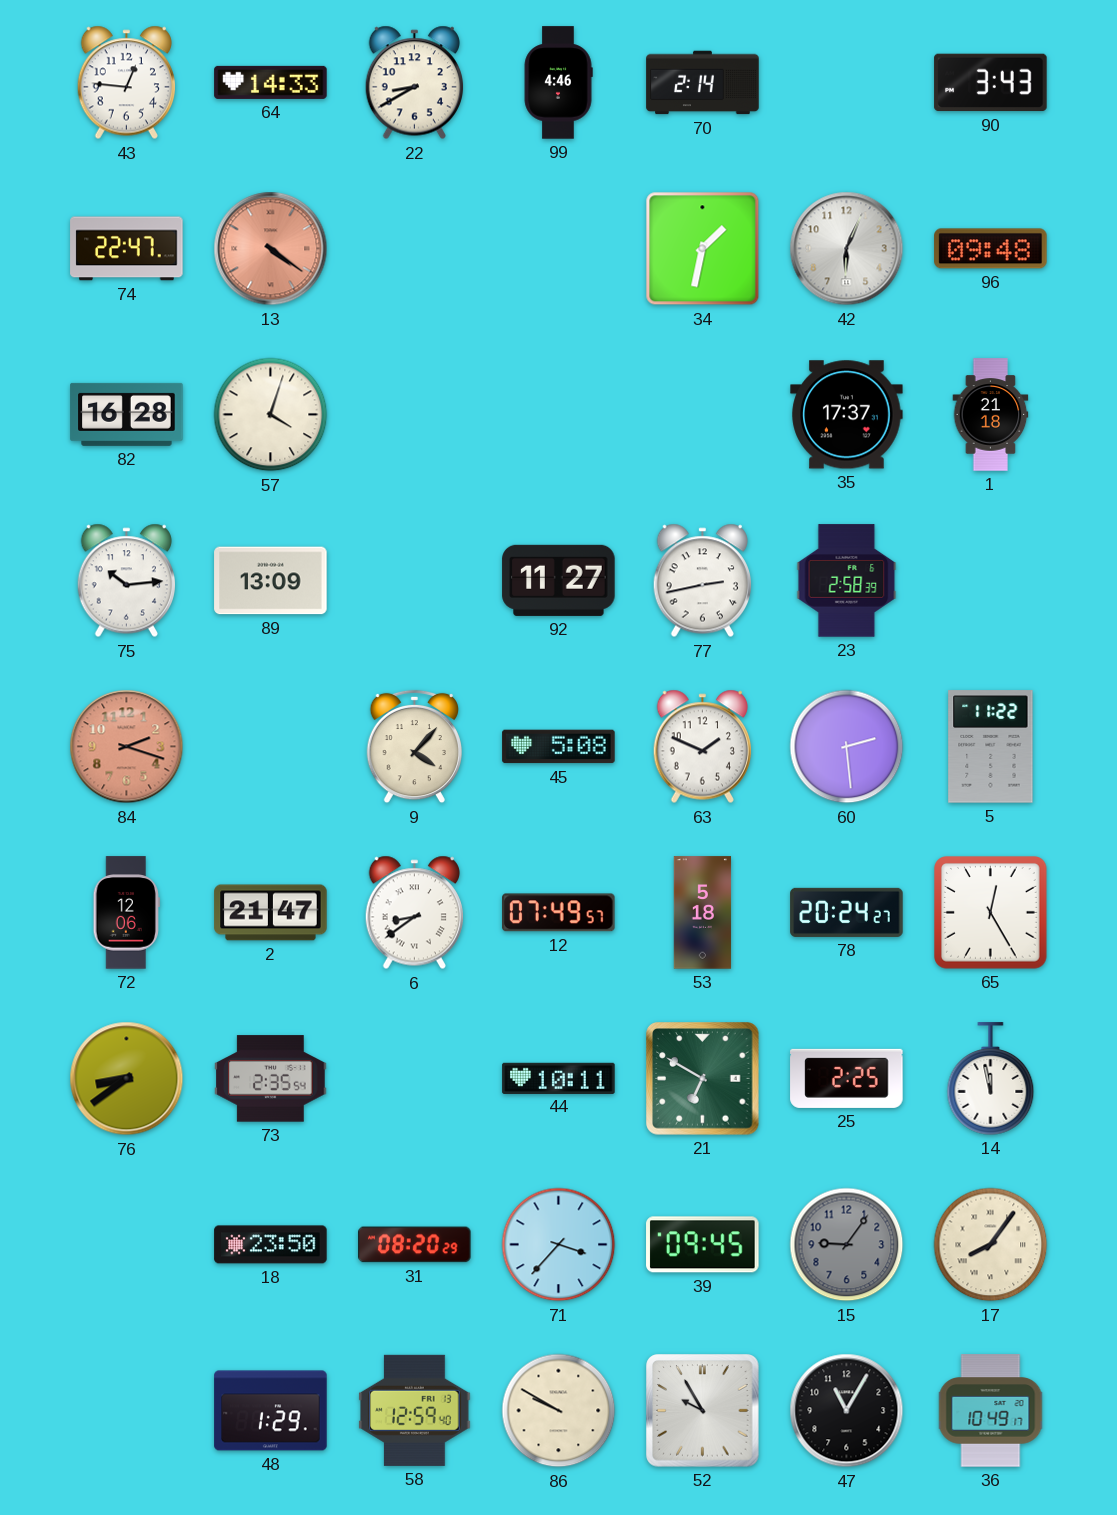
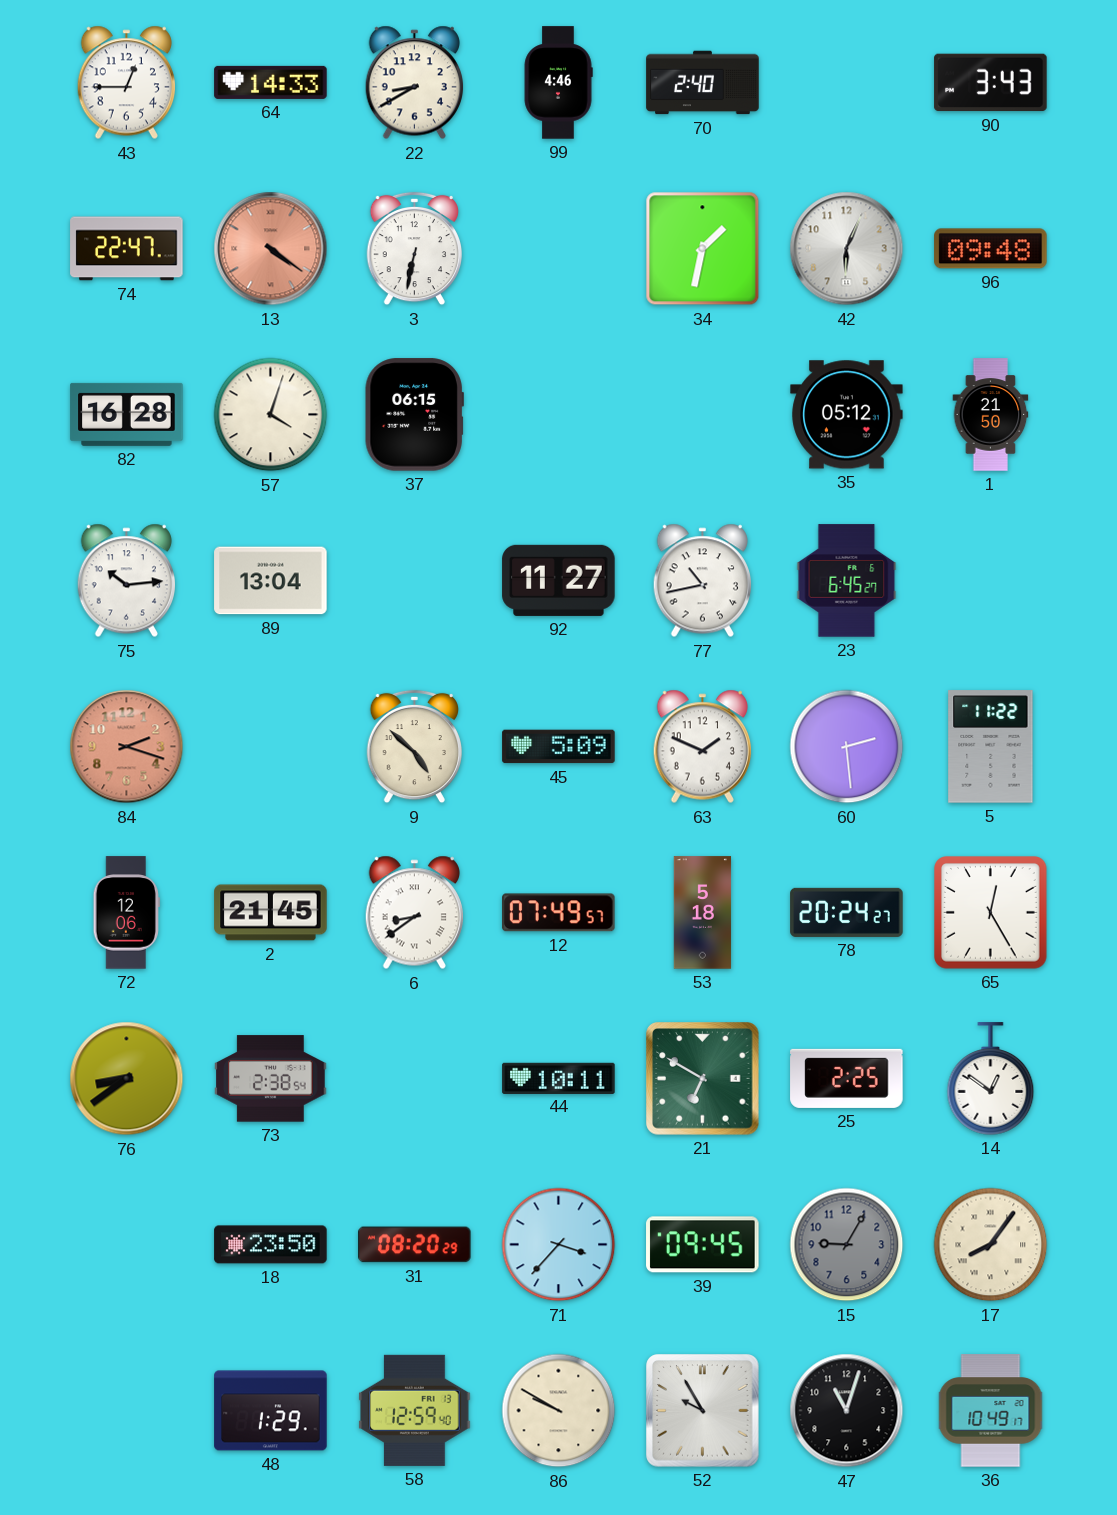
43: 12:46 -> 12:45
70: 2:14 -> 2:40
3: none -> 6:32
37: none -> 06:15
35: 17:37 -> 05:12
1: 21:18 -> 21:50
89: 13:09 -> 13:04
77: 2:43 -> 10:43
23: 2:58 -> 6:45
9: 4:07 -> 4:52
45: 5:08 -> 5:09
2: 21:47 -> 21:45
73: 2:35 -> 2:38
14: 11:58 -> 12:51
15: 9:06 -> 9:05
47: 11:05 -> 11:03
